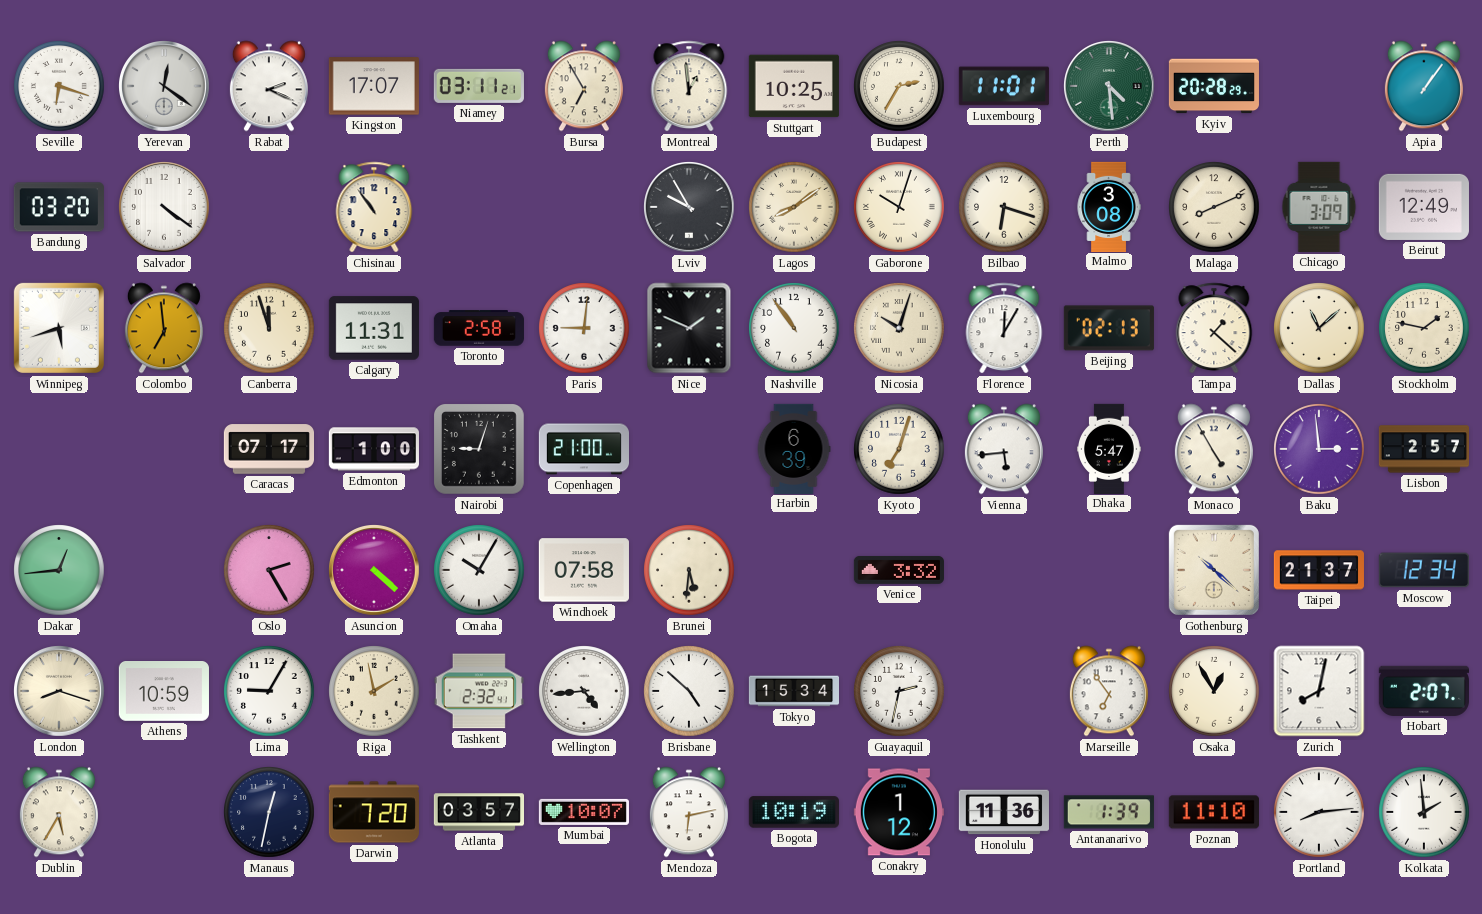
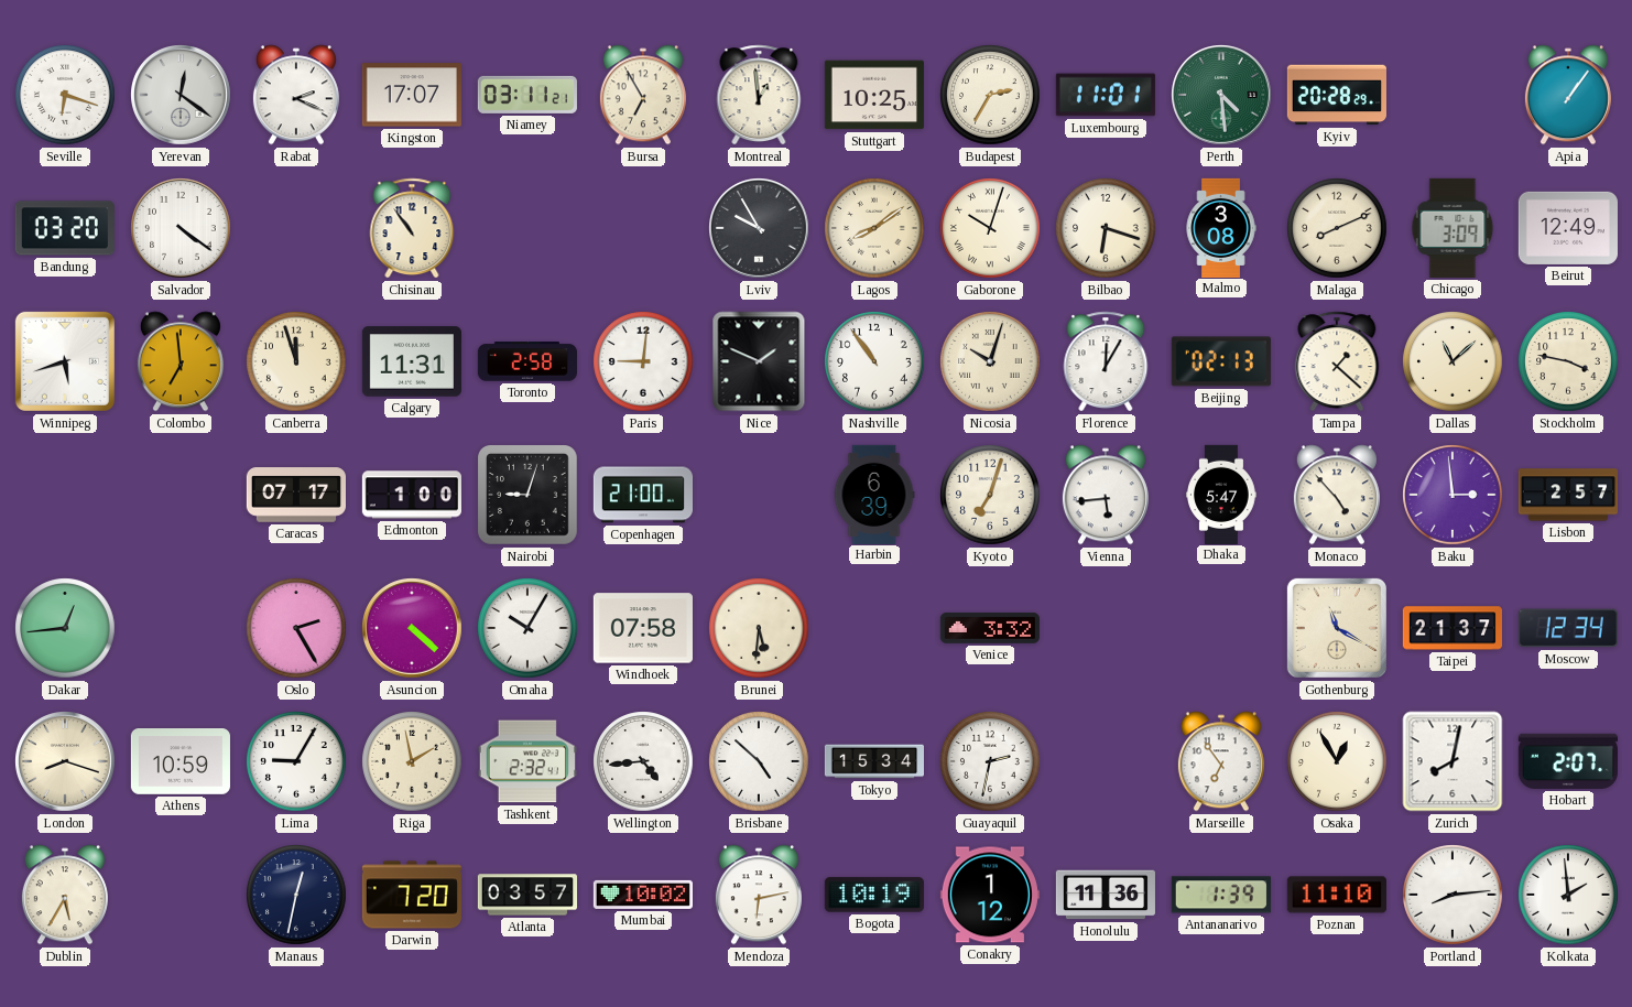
Stockholm: 1:47 -> 3:47
Monaco: 4:55 -> 4:53
Gothenburg: 10:22 -> 11:20
Mumbai: 10:07 -> 10:02
